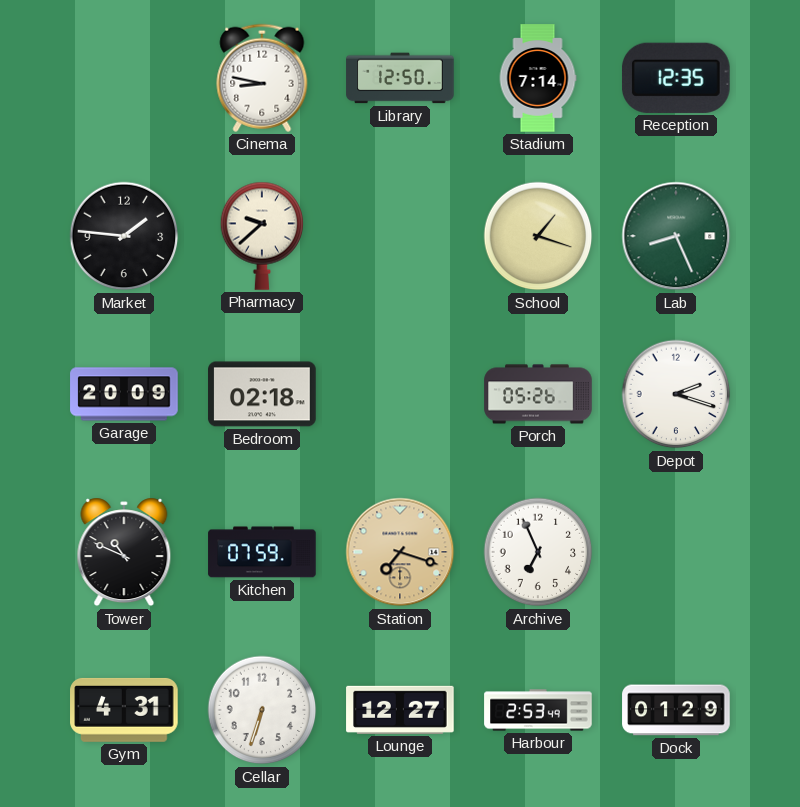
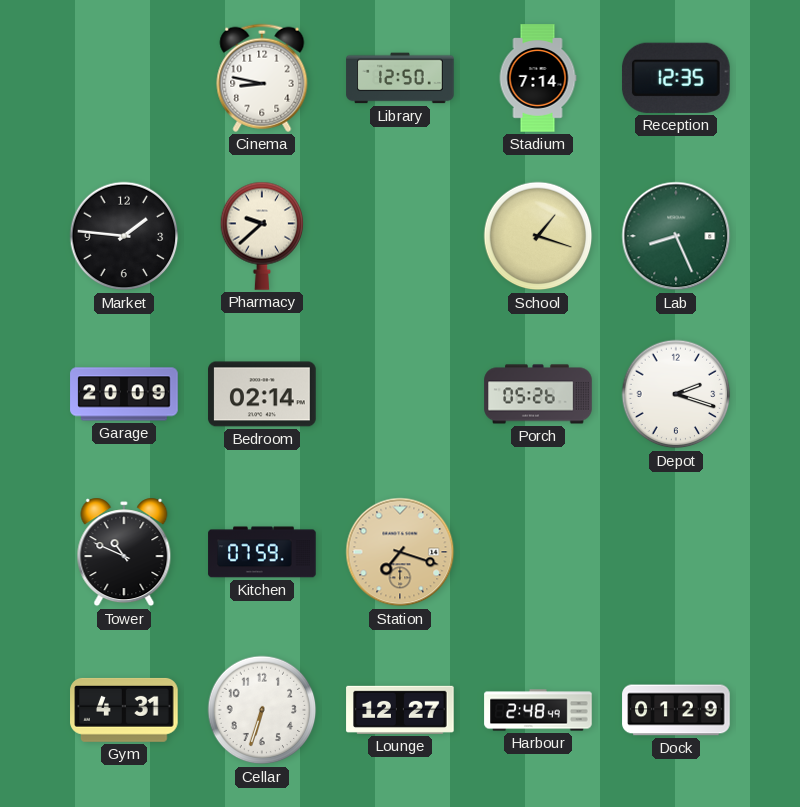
Bedroom: 02:18 -> 02:14
Archive: 6:56 -> none
Harbour: 2:53 -> 2:48
